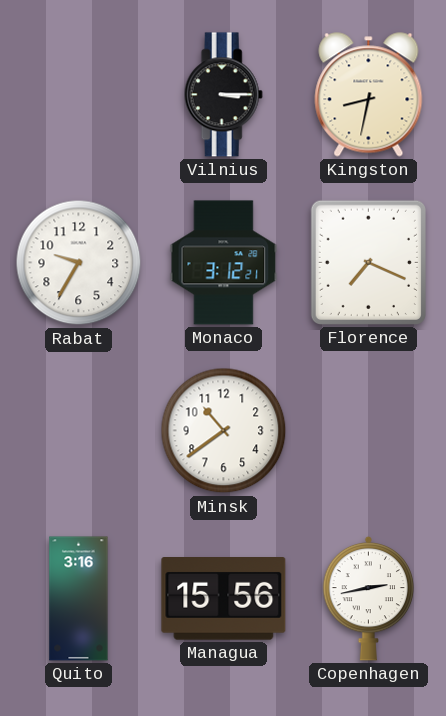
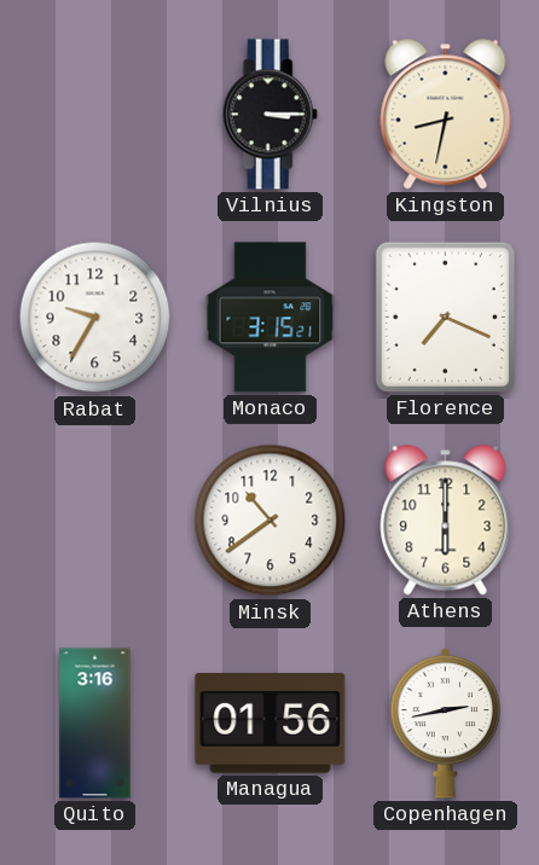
Monaco: 3:12 -> 3:15
Athens: none -> 6:00
Managua: 15:56 -> 01:56
